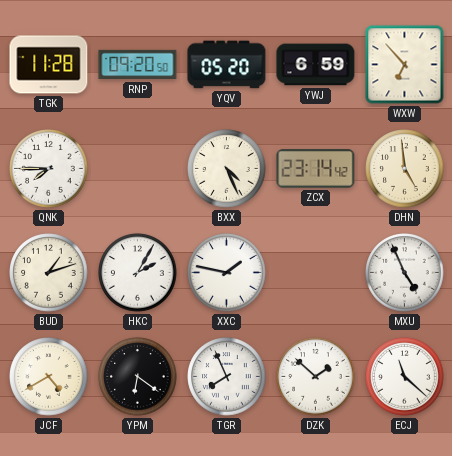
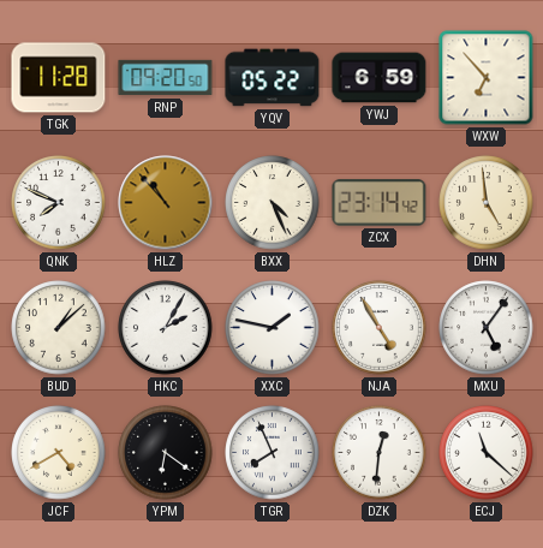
YQV: 05:20 -> 05:22
QNK: 7:45 -> 7:49
HLZ: none -> 10:53
BUD: 1:12 -> 1:08
NJA: none -> 4:55
MXU: 4:56 -> 5:06
DZK: 1:52 -> 12:31
